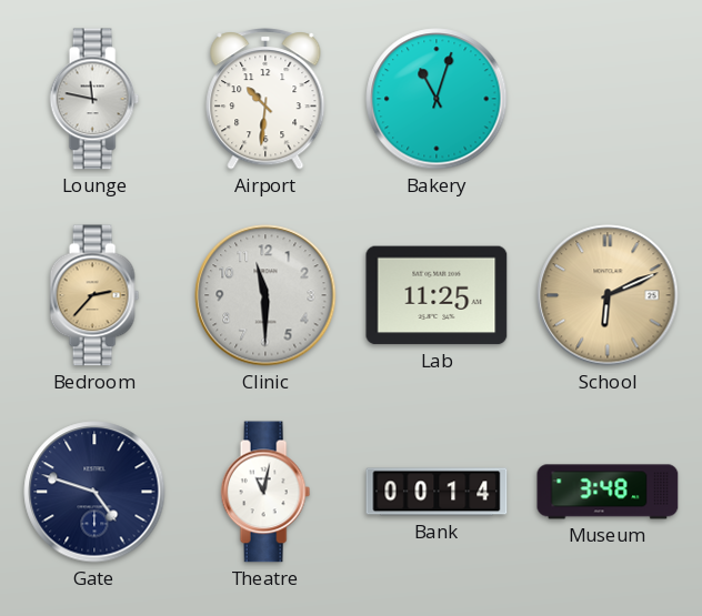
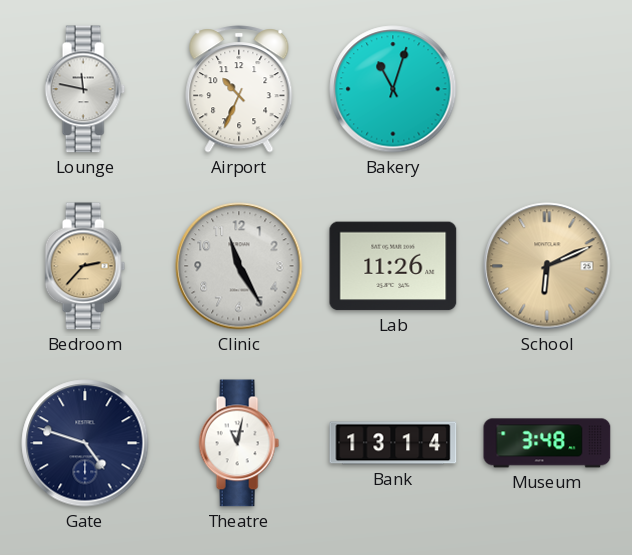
Airport: 10:31 -> 10:34
Clinic: 11:30 -> 11:25
Lab: 11:25 -> 11:26
Bank: 00:14 -> 13:14
